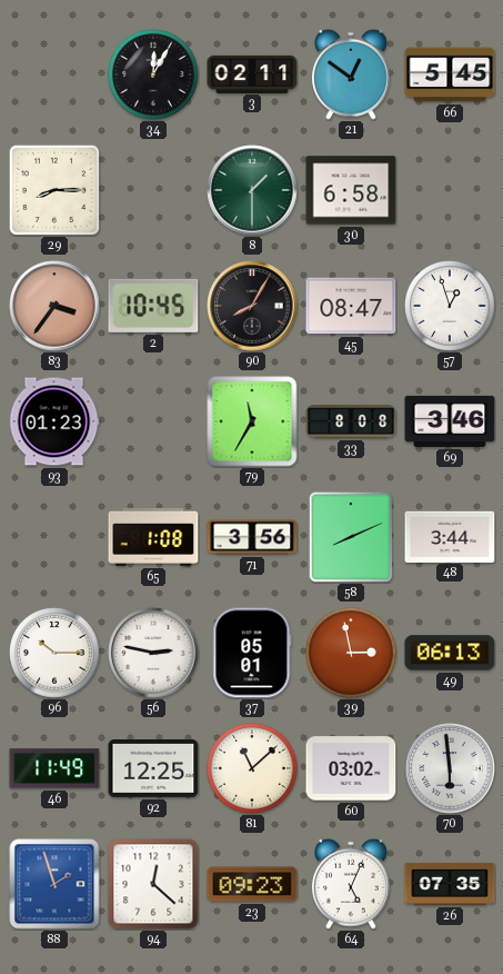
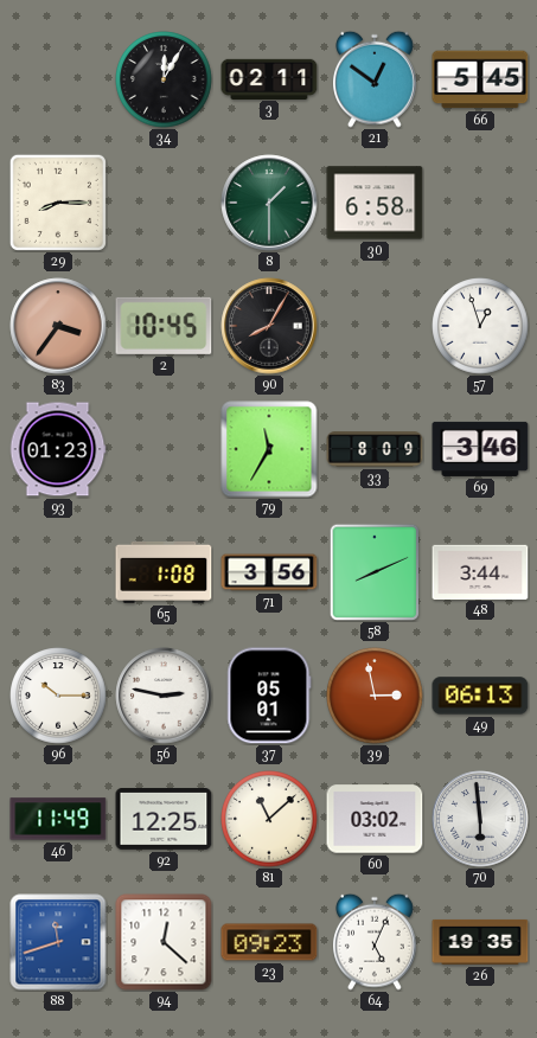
45: 08:47 -> none
33: 8:08 -> 8:09
88: 1:57 -> 11:42
26: 07:35 -> 19:35
